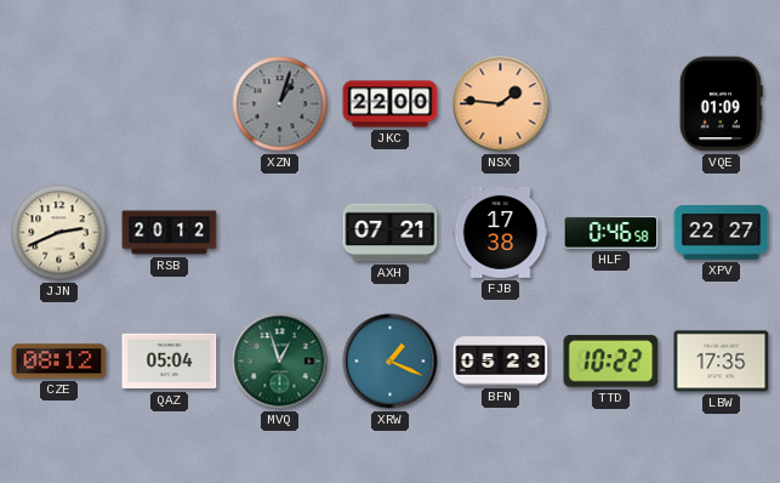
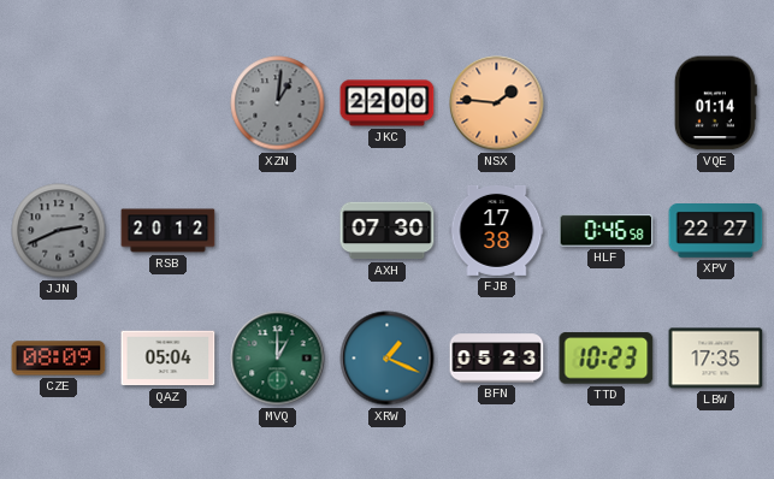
XZN: 1:03 -> 1:01
VQE: 01:09 -> 01:14
JJN dial: cream -> grey
AXH: 07:21 -> 07:30
CZE: 08:12 -> 08:09
MVQ: 12:57 -> 1:00
TTD: 10:22 -> 10:23
